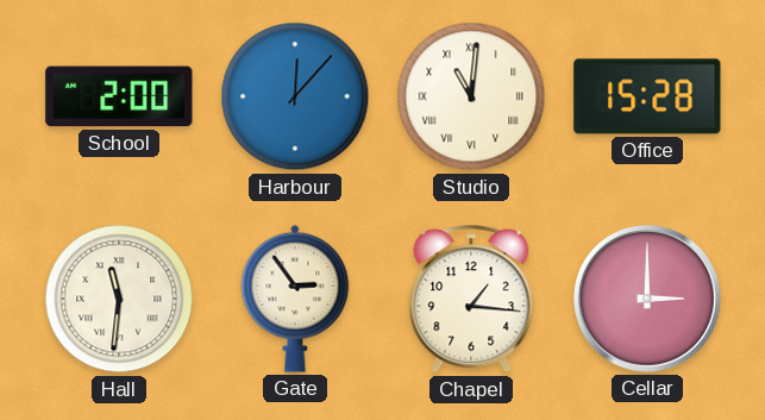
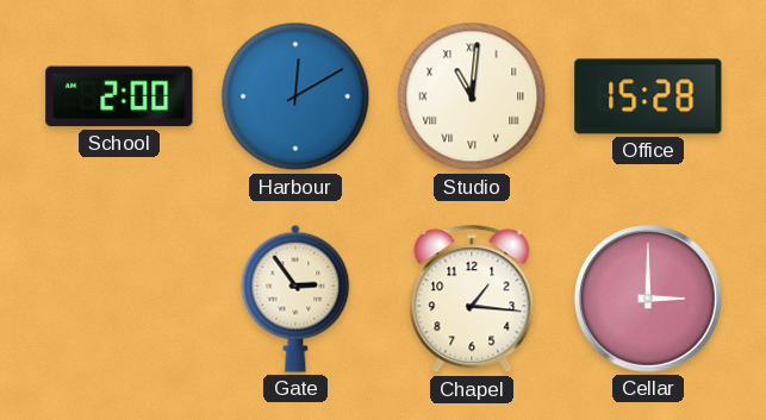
Harbour: 12:07 -> 12:10
Hall: 11:31 -> none
